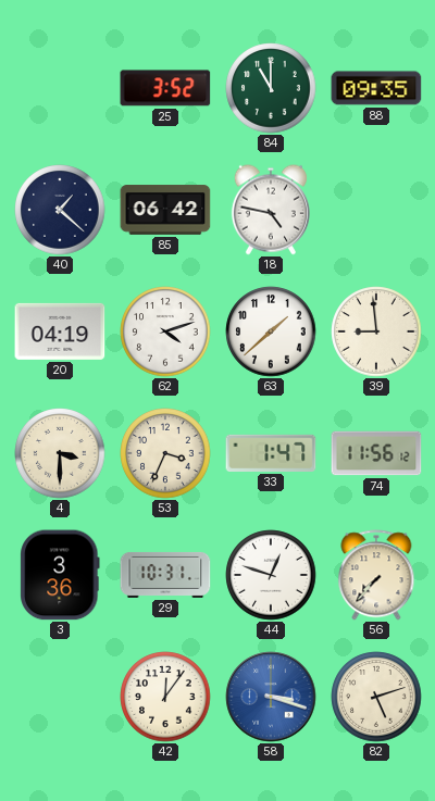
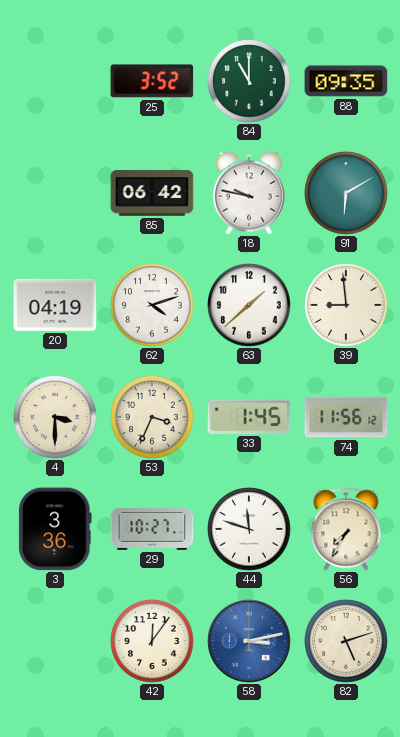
40: 1:22 -> none
18: 4:47 -> 9:47
91: none -> 6:10
33: 1:47 -> 1:45
29: 10:31 -> 10:27
44: 12:48 -> 11:48
56: 7:37 -> 7:35
58: 3:18 -> 3:13
